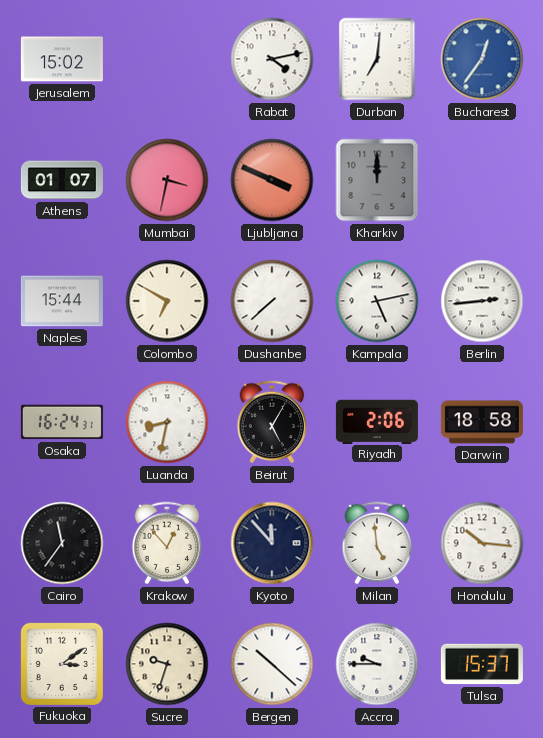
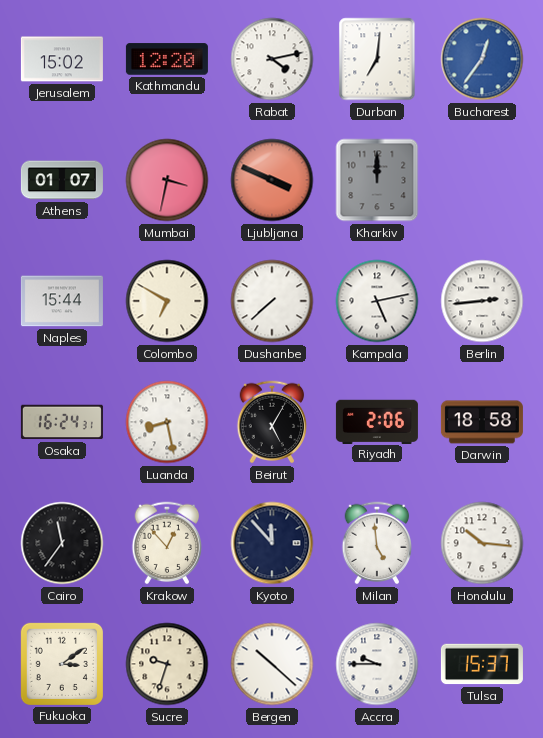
Kathmandu: none -> 12:20
Luanda: 8:32 -> 8:28
